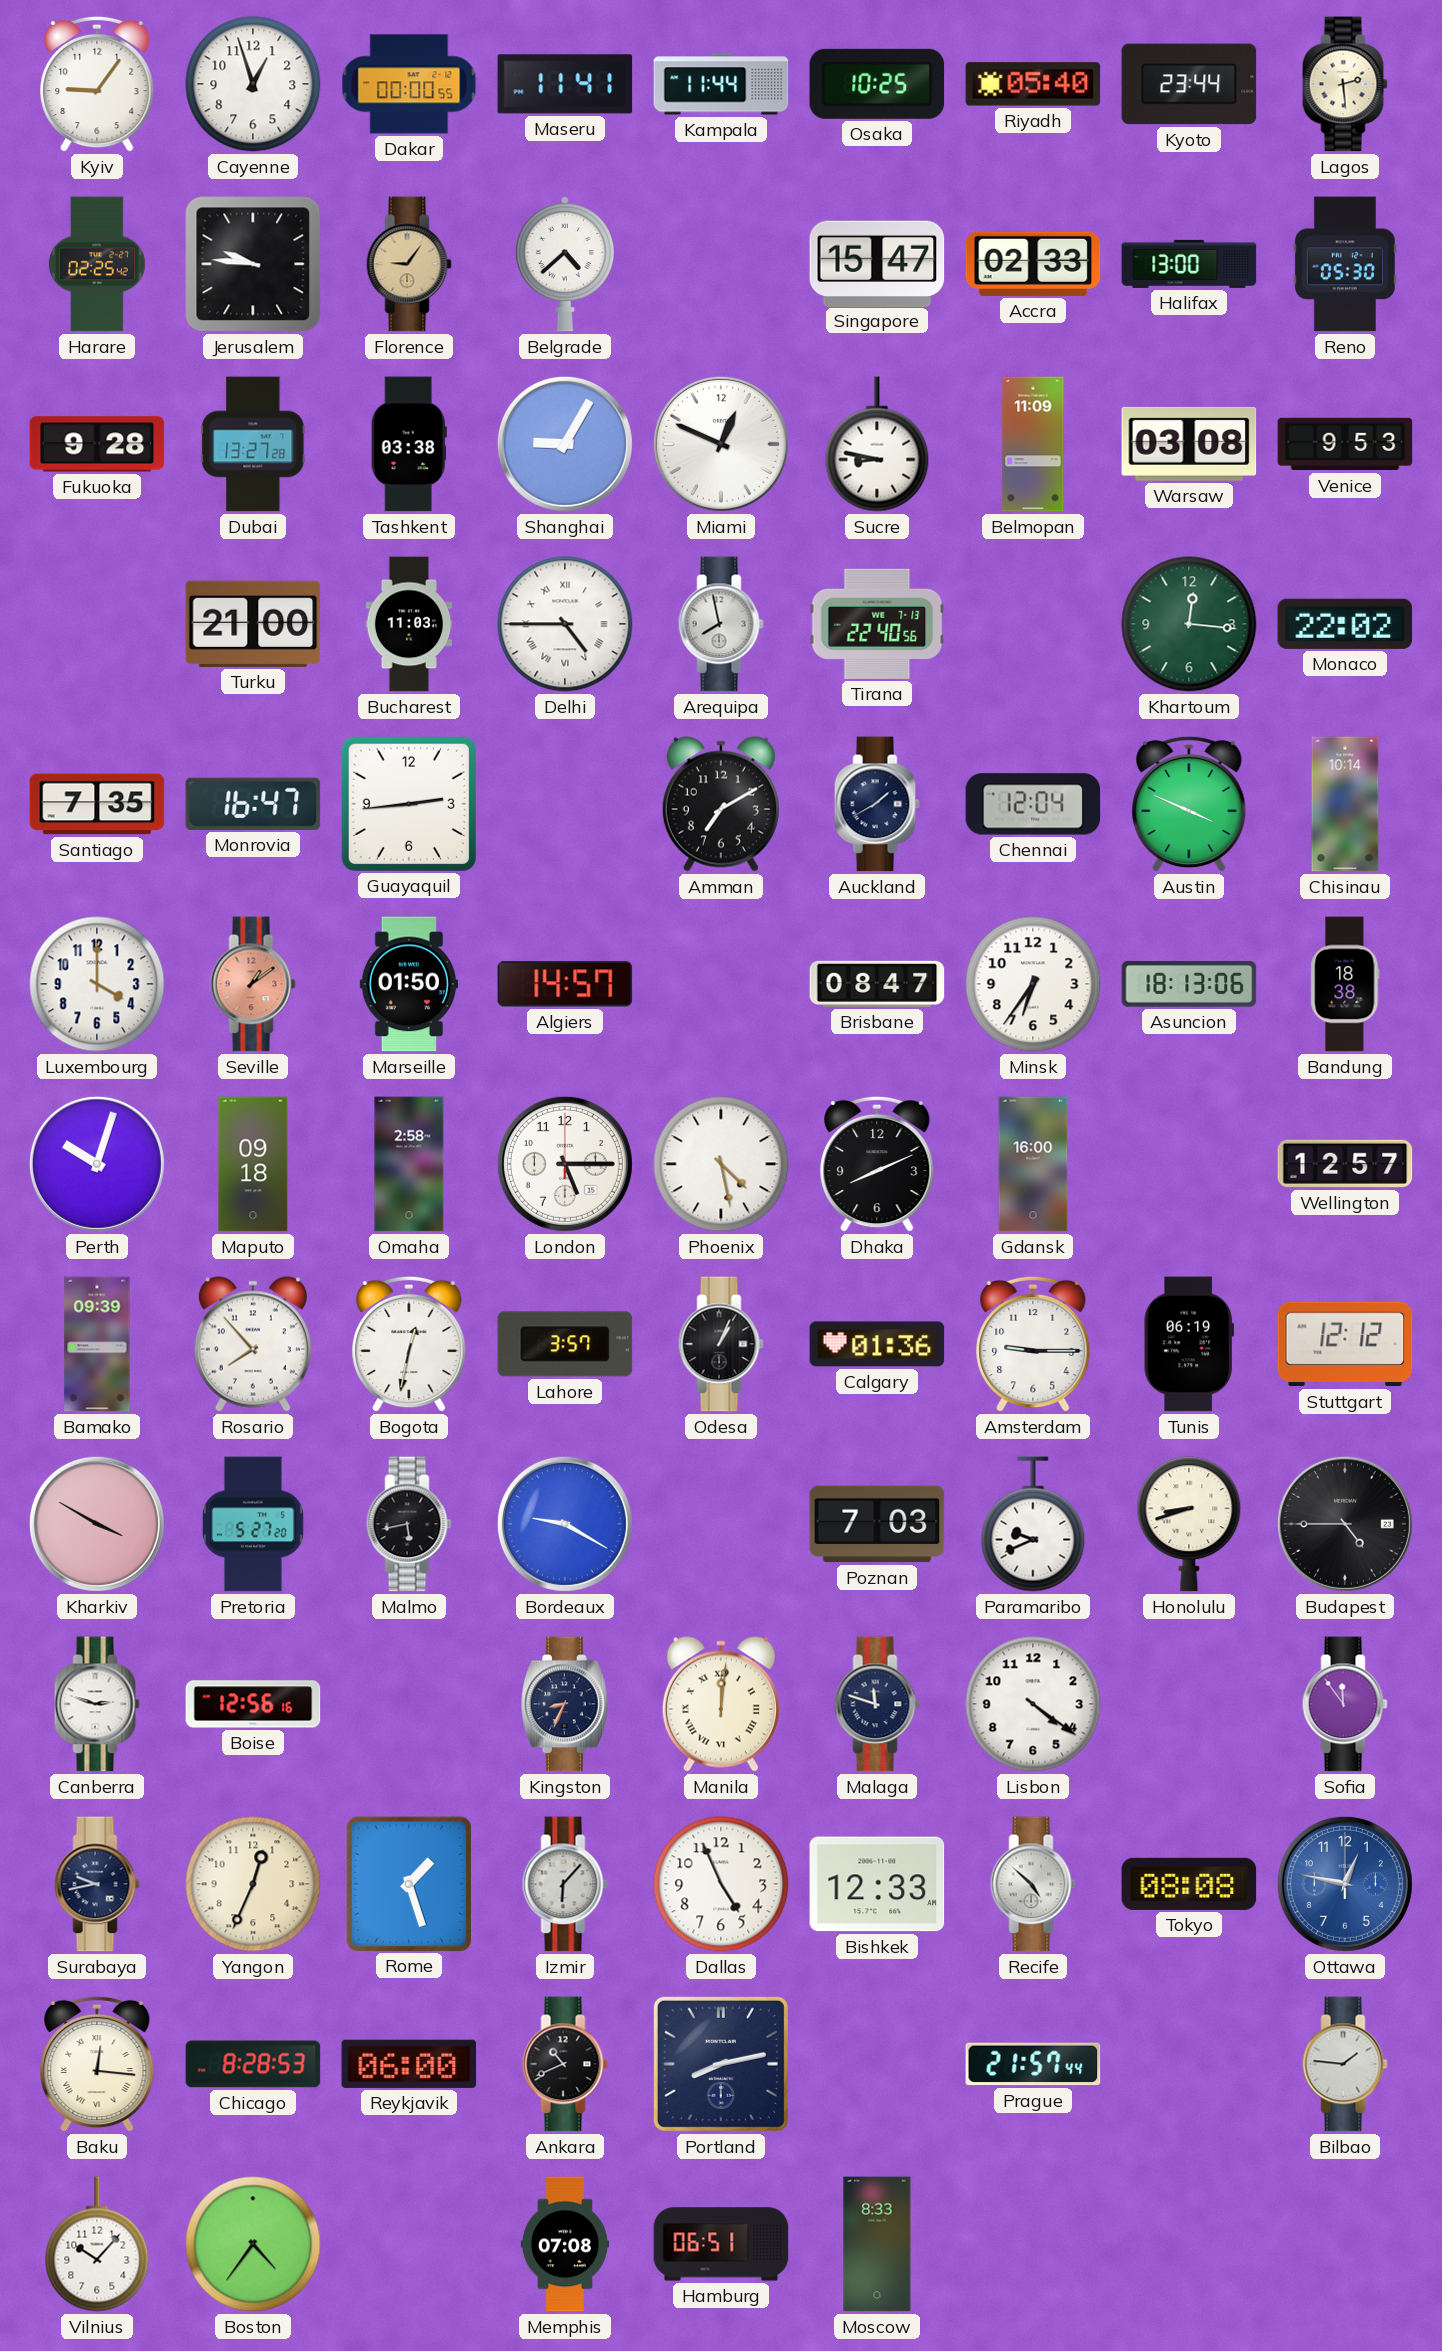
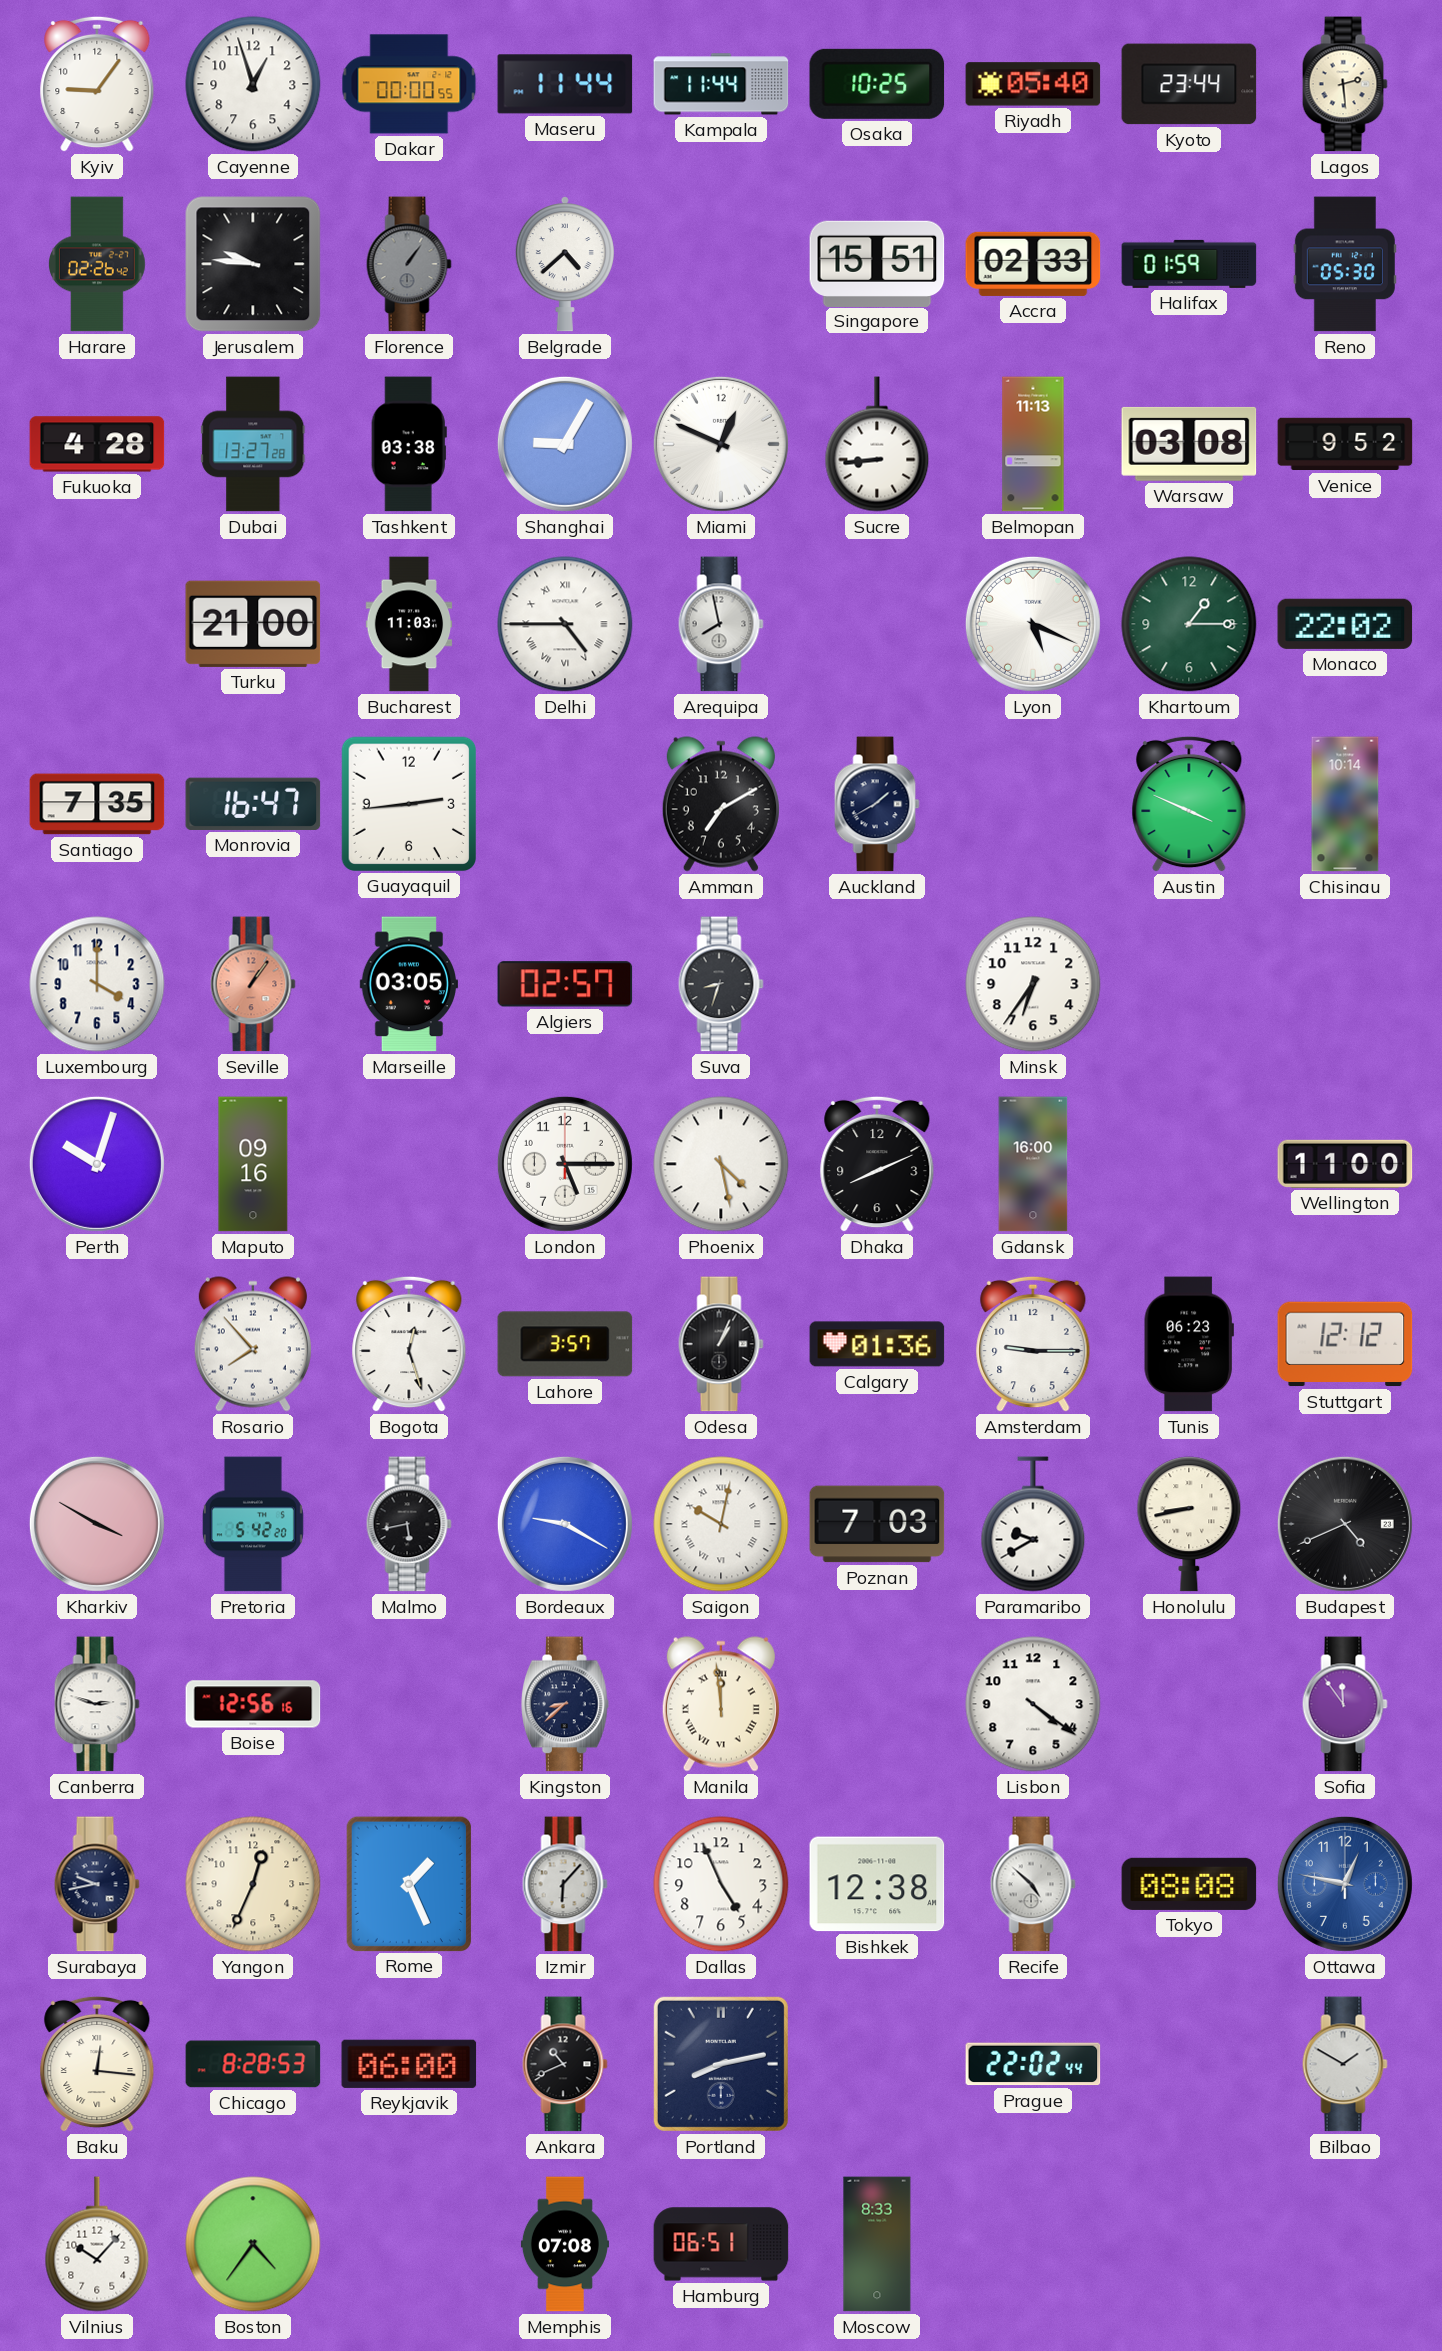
Maseru: 11:41 -> 11:44
Harare: 02:25 -> 02:26
Florence: 9:06 -> 1:06
Florence dial: champagne -> grey
Singapore: 15:47 -> 15:51
Halifax: 13:00 -> 01:59
Fukuoka: 9:28 -> 4:28
Sucre: 8:47 -> 8:44
Belmopan: 11:09 -> 11:13
Venice: 9:53 -> 9:52
Tirana: 22:40 -> none
Lyon: none -> 5:19
Khartoum: 12:16 -> 1:15
Chennai: 12:04 -> none
Seville: 1:09 -> 1:06
Marseille: 01:50 -> 03:05
Algiers: 14:57 -> 02:57
Suva: none -> 8:33
Brisbane: 08:47 -> none
Asuncion: 18:13 -> none
Bandung: 18:38 -> none
Maputo: 09:18 -> 09:16
Omaha: 2:58 -> none
Wellington: 12:57 -> 11:00
Bamako: 09:39 -> none
Bogota: 12:32 -> 12:27
Tunis: 06:19 -> 06:23
Pretoria: 5:27 -> 5:42
Saigon: none -> 10:02
Paramaribo: 9:41 -> 9:40
Honolulu: 8:42 -> 8:43
Budapest: 4:45 -> 4:41
Kingston: 8:34 -> 8:38
Manila: 12:01 -> 11:59
Malaga: 11:48 -> none
Rome: 1:27 -> 1:26
Bishkek: 12:33 -> 12:38
Prague: 21:57 -> 22:02
Bilbao: 1:46 -> 1:50
